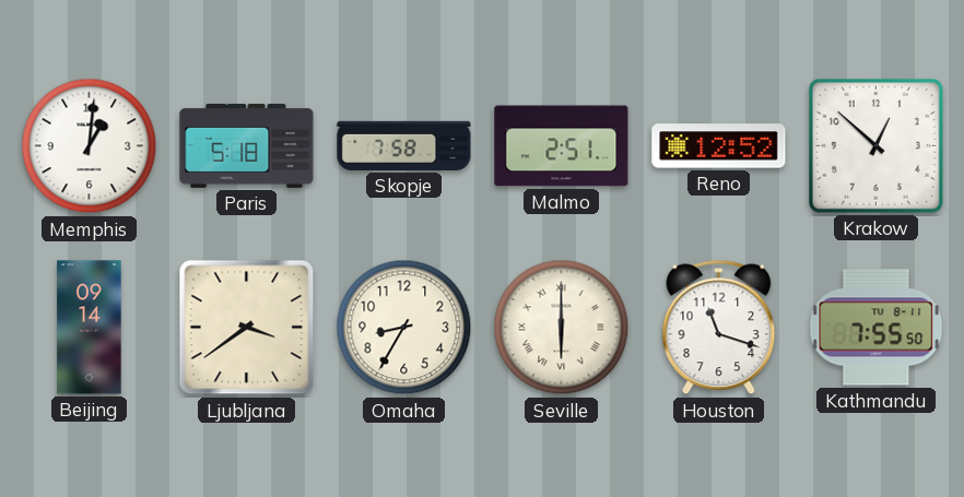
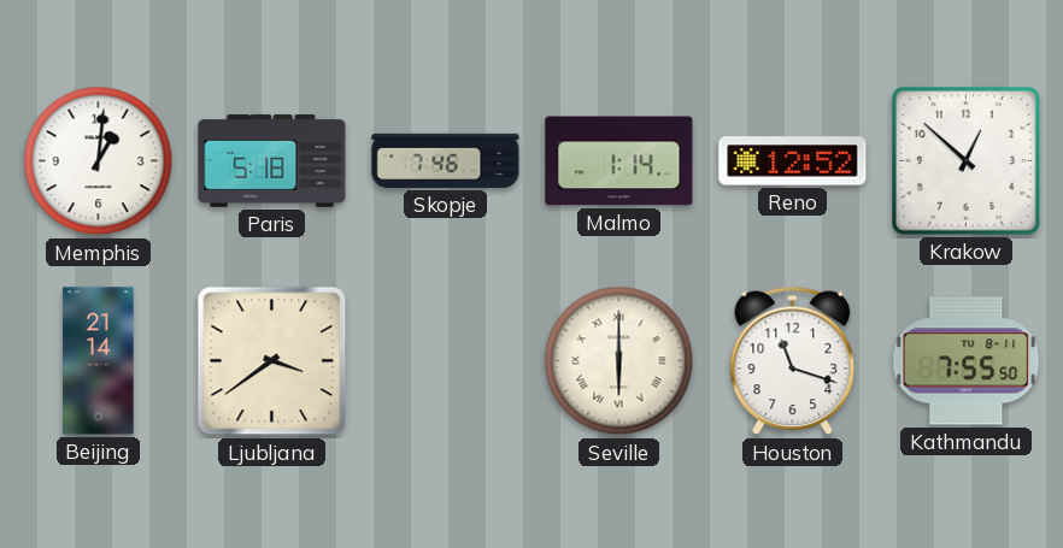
Skopje: 7:58 -> 7:46
Malmo: 2:51 -> 1:14
Beijing: 09:14 -> 21:14
Omaha: 8:35 -> none
